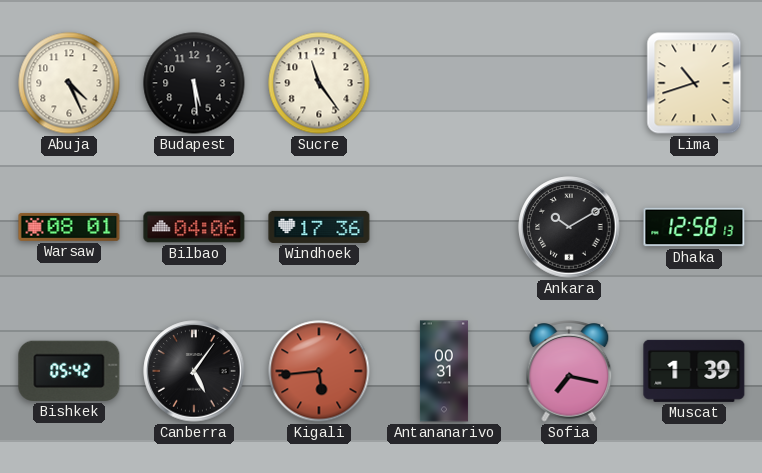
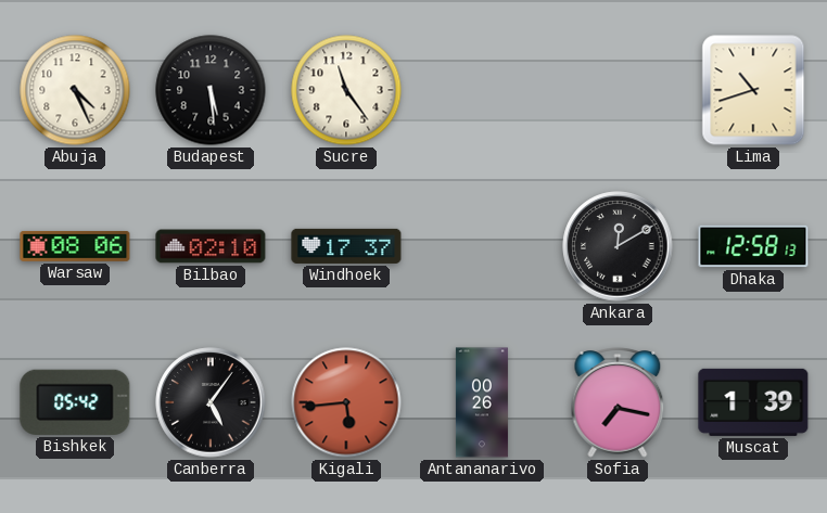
Warsaw: 08:01 -> 08:06
Bilbao: 04:06 -> 02:10
Windhoek: 17:36 -> 17:37
Ankara: 10:10 -> 12:10
Antananarivo: 00:31 -> 00:26
